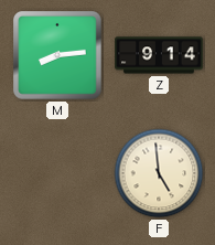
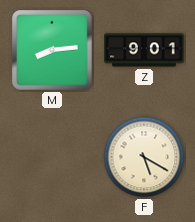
Z: 9:14 -> 9:01
F: 4:59 -> 5:20
